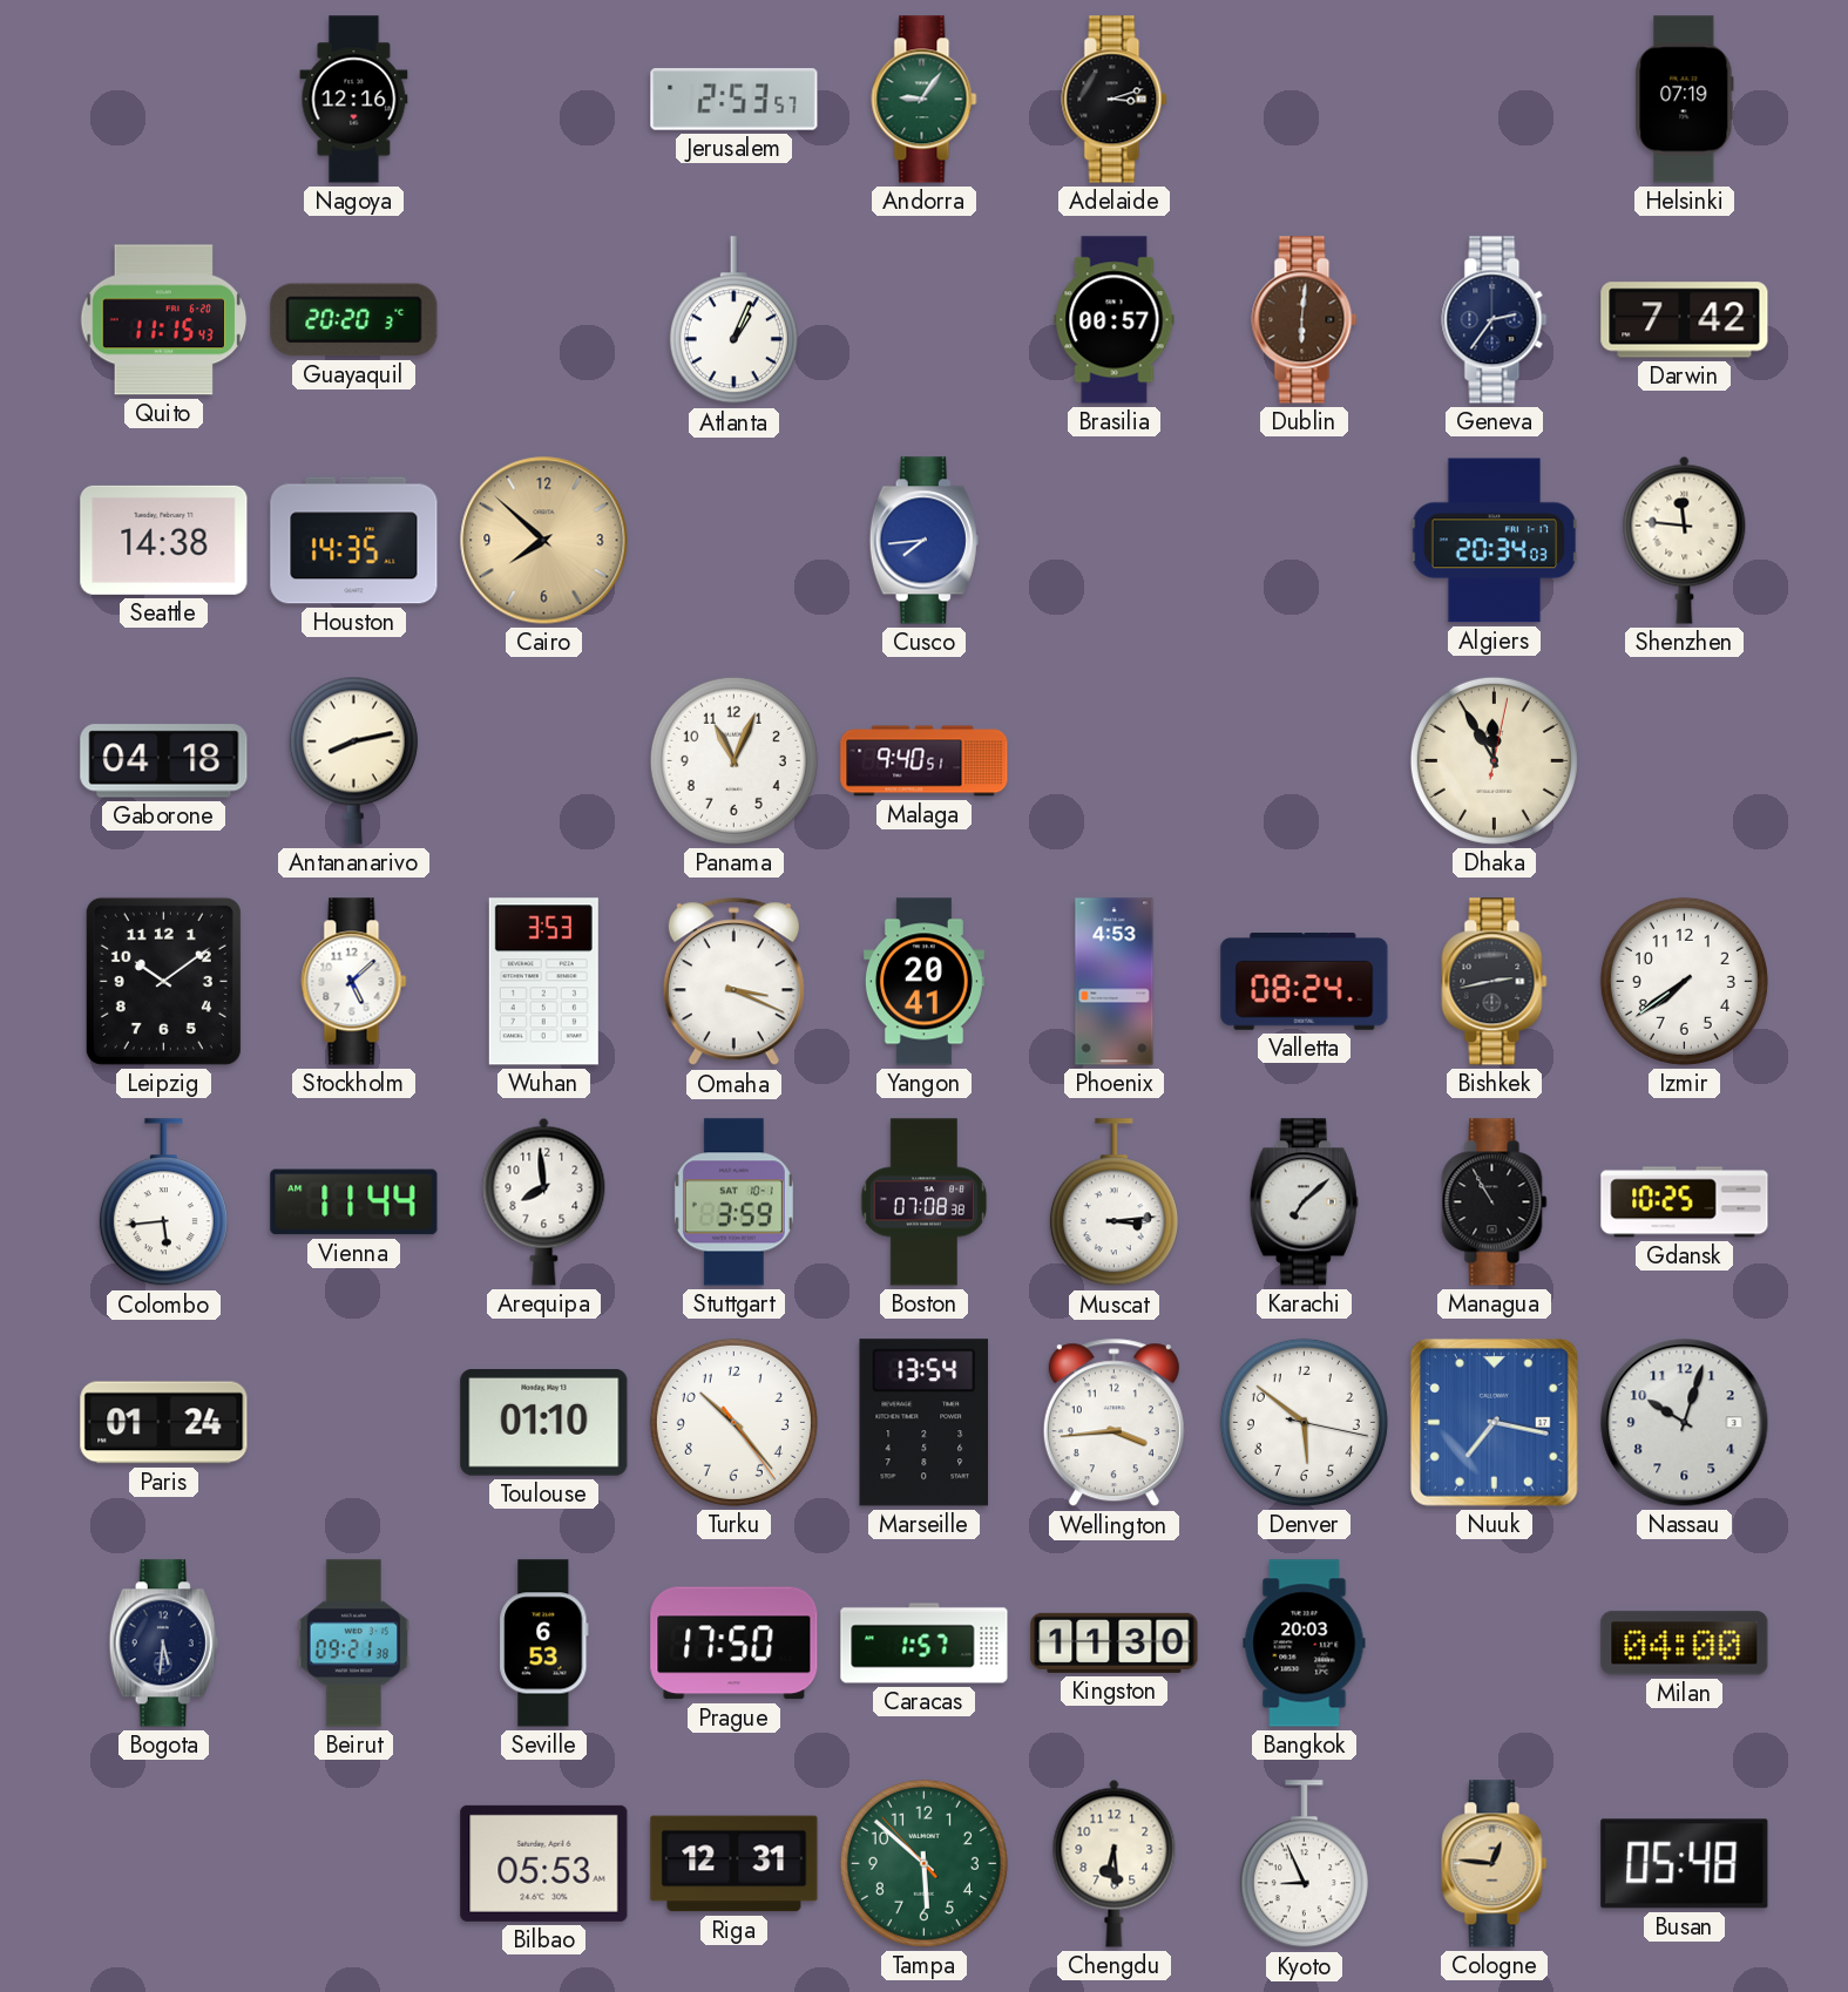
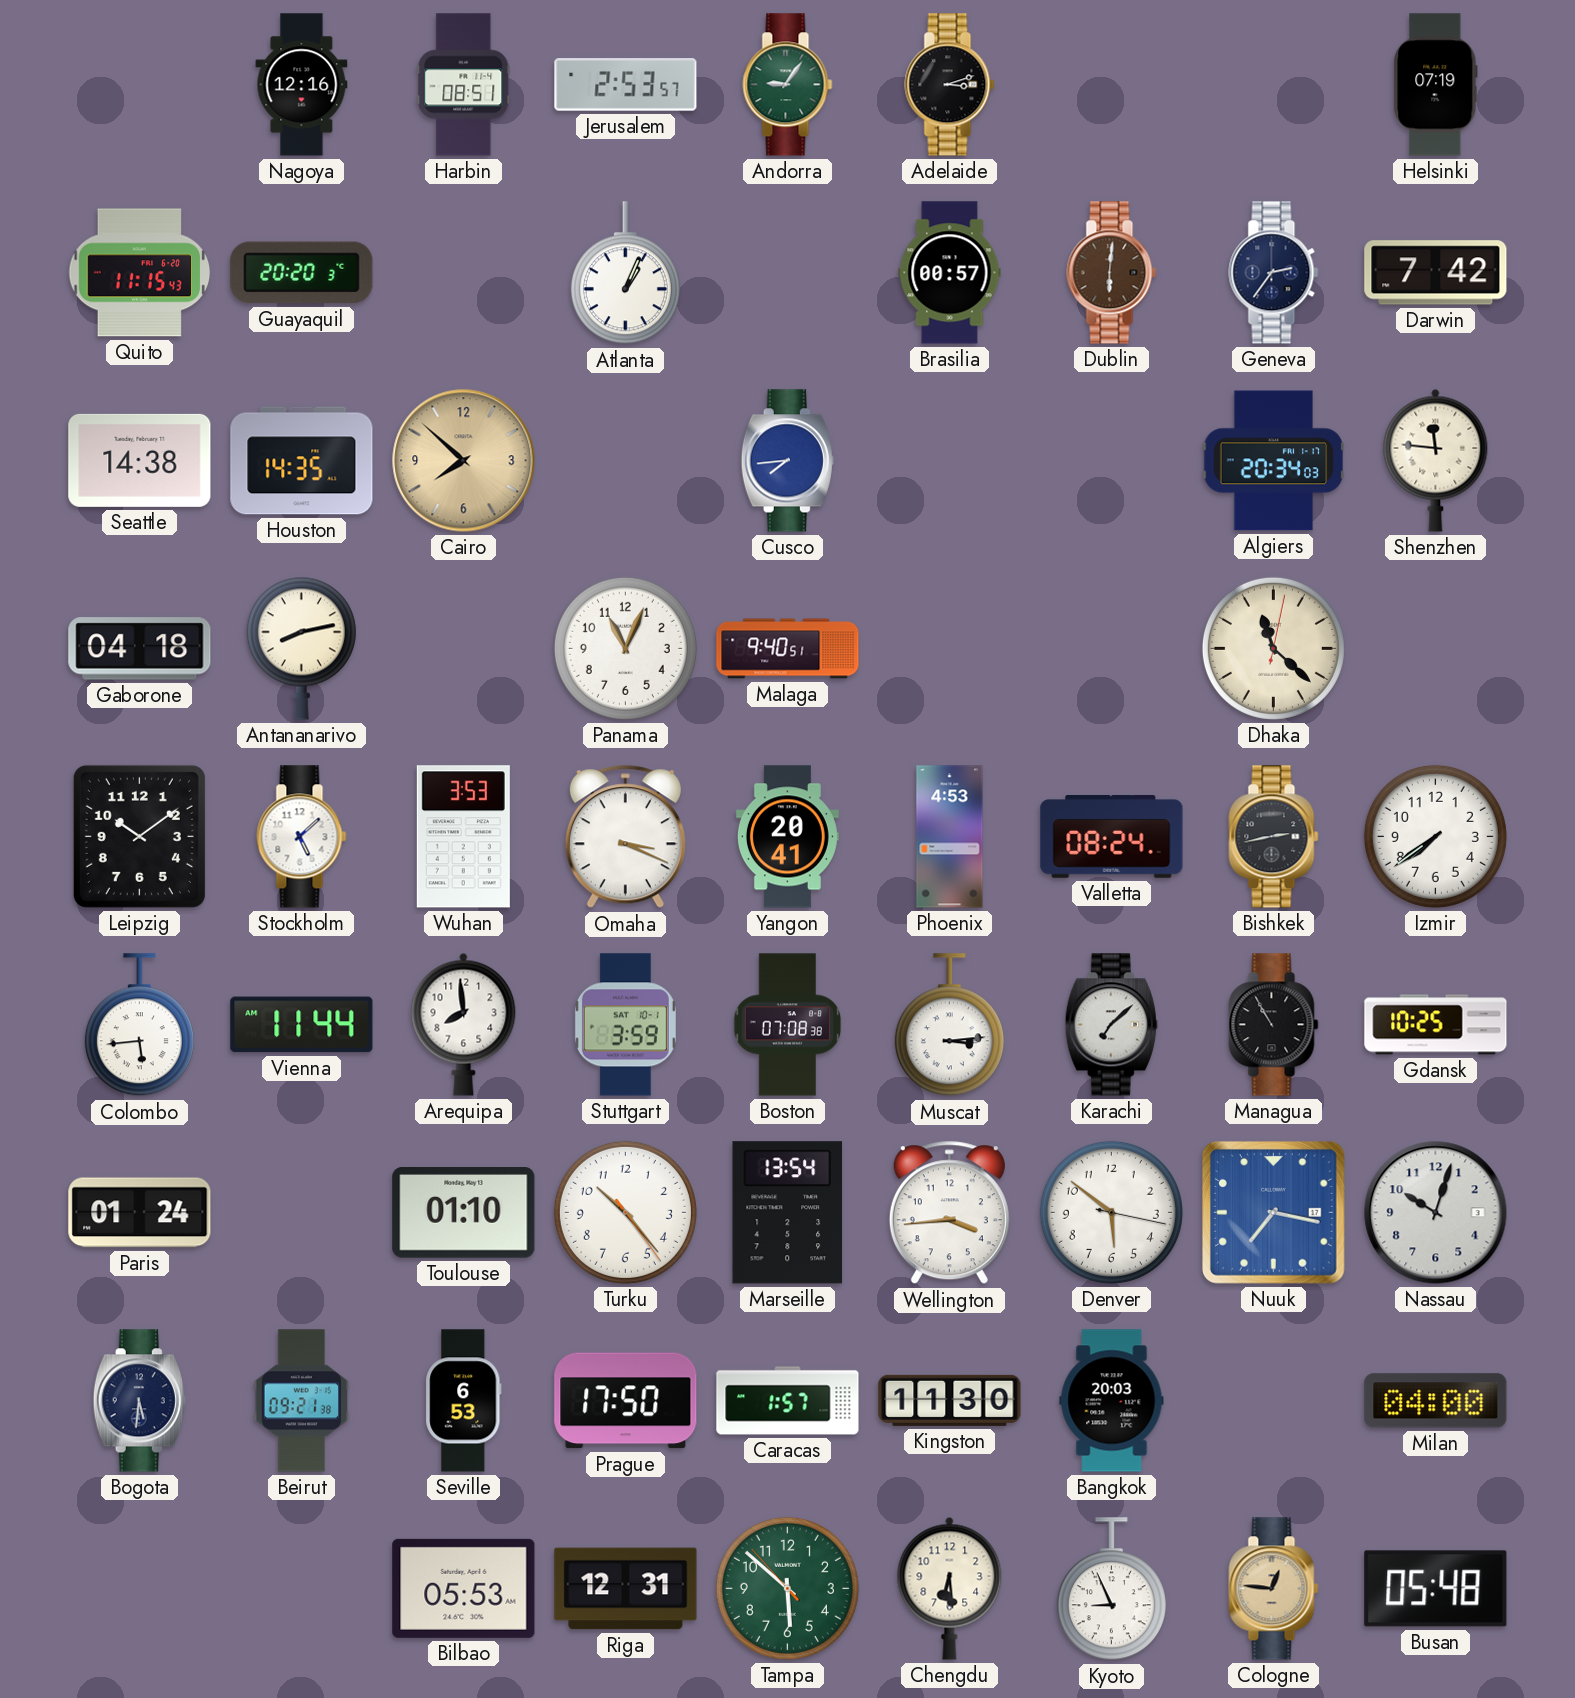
Harbin: none -> 08:51
Dhaka: 11:55 -> 11:22
